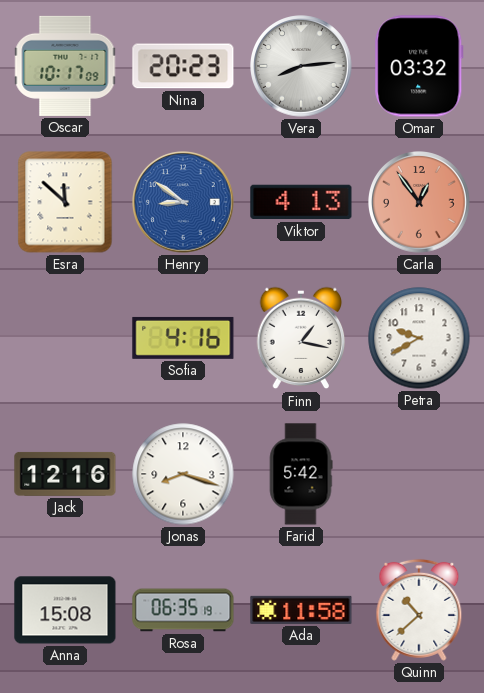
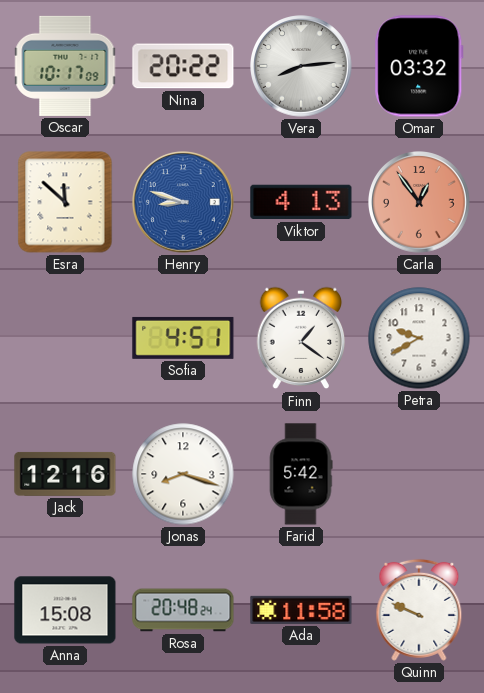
Nina: 20:23 -> 20:22
Henry: 8:51 -> 8:48
Sofia: 4:16 -> 4:51
Finn: 1:17 -> 1:21
Rosa: 06:35 -> 20:48
Quinn: 10:38 -> 9:49
